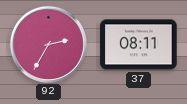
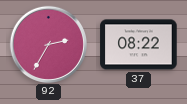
37: 08:11 -> 08:22
